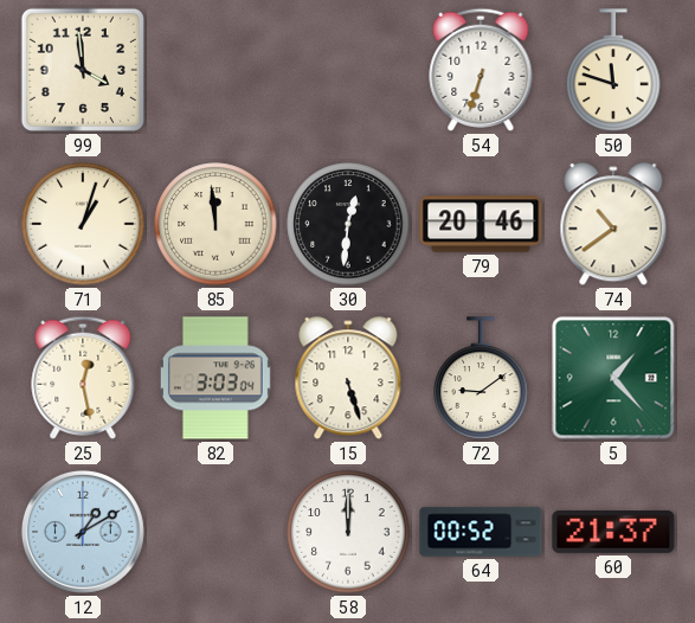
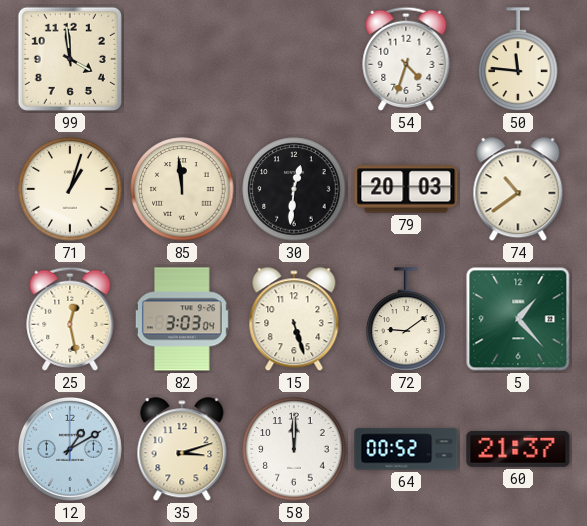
54: 6:33 -> 4:33
50: 11:48 -> 11:46
79: 20:46 -> 20:03
35: none -> 3:12
